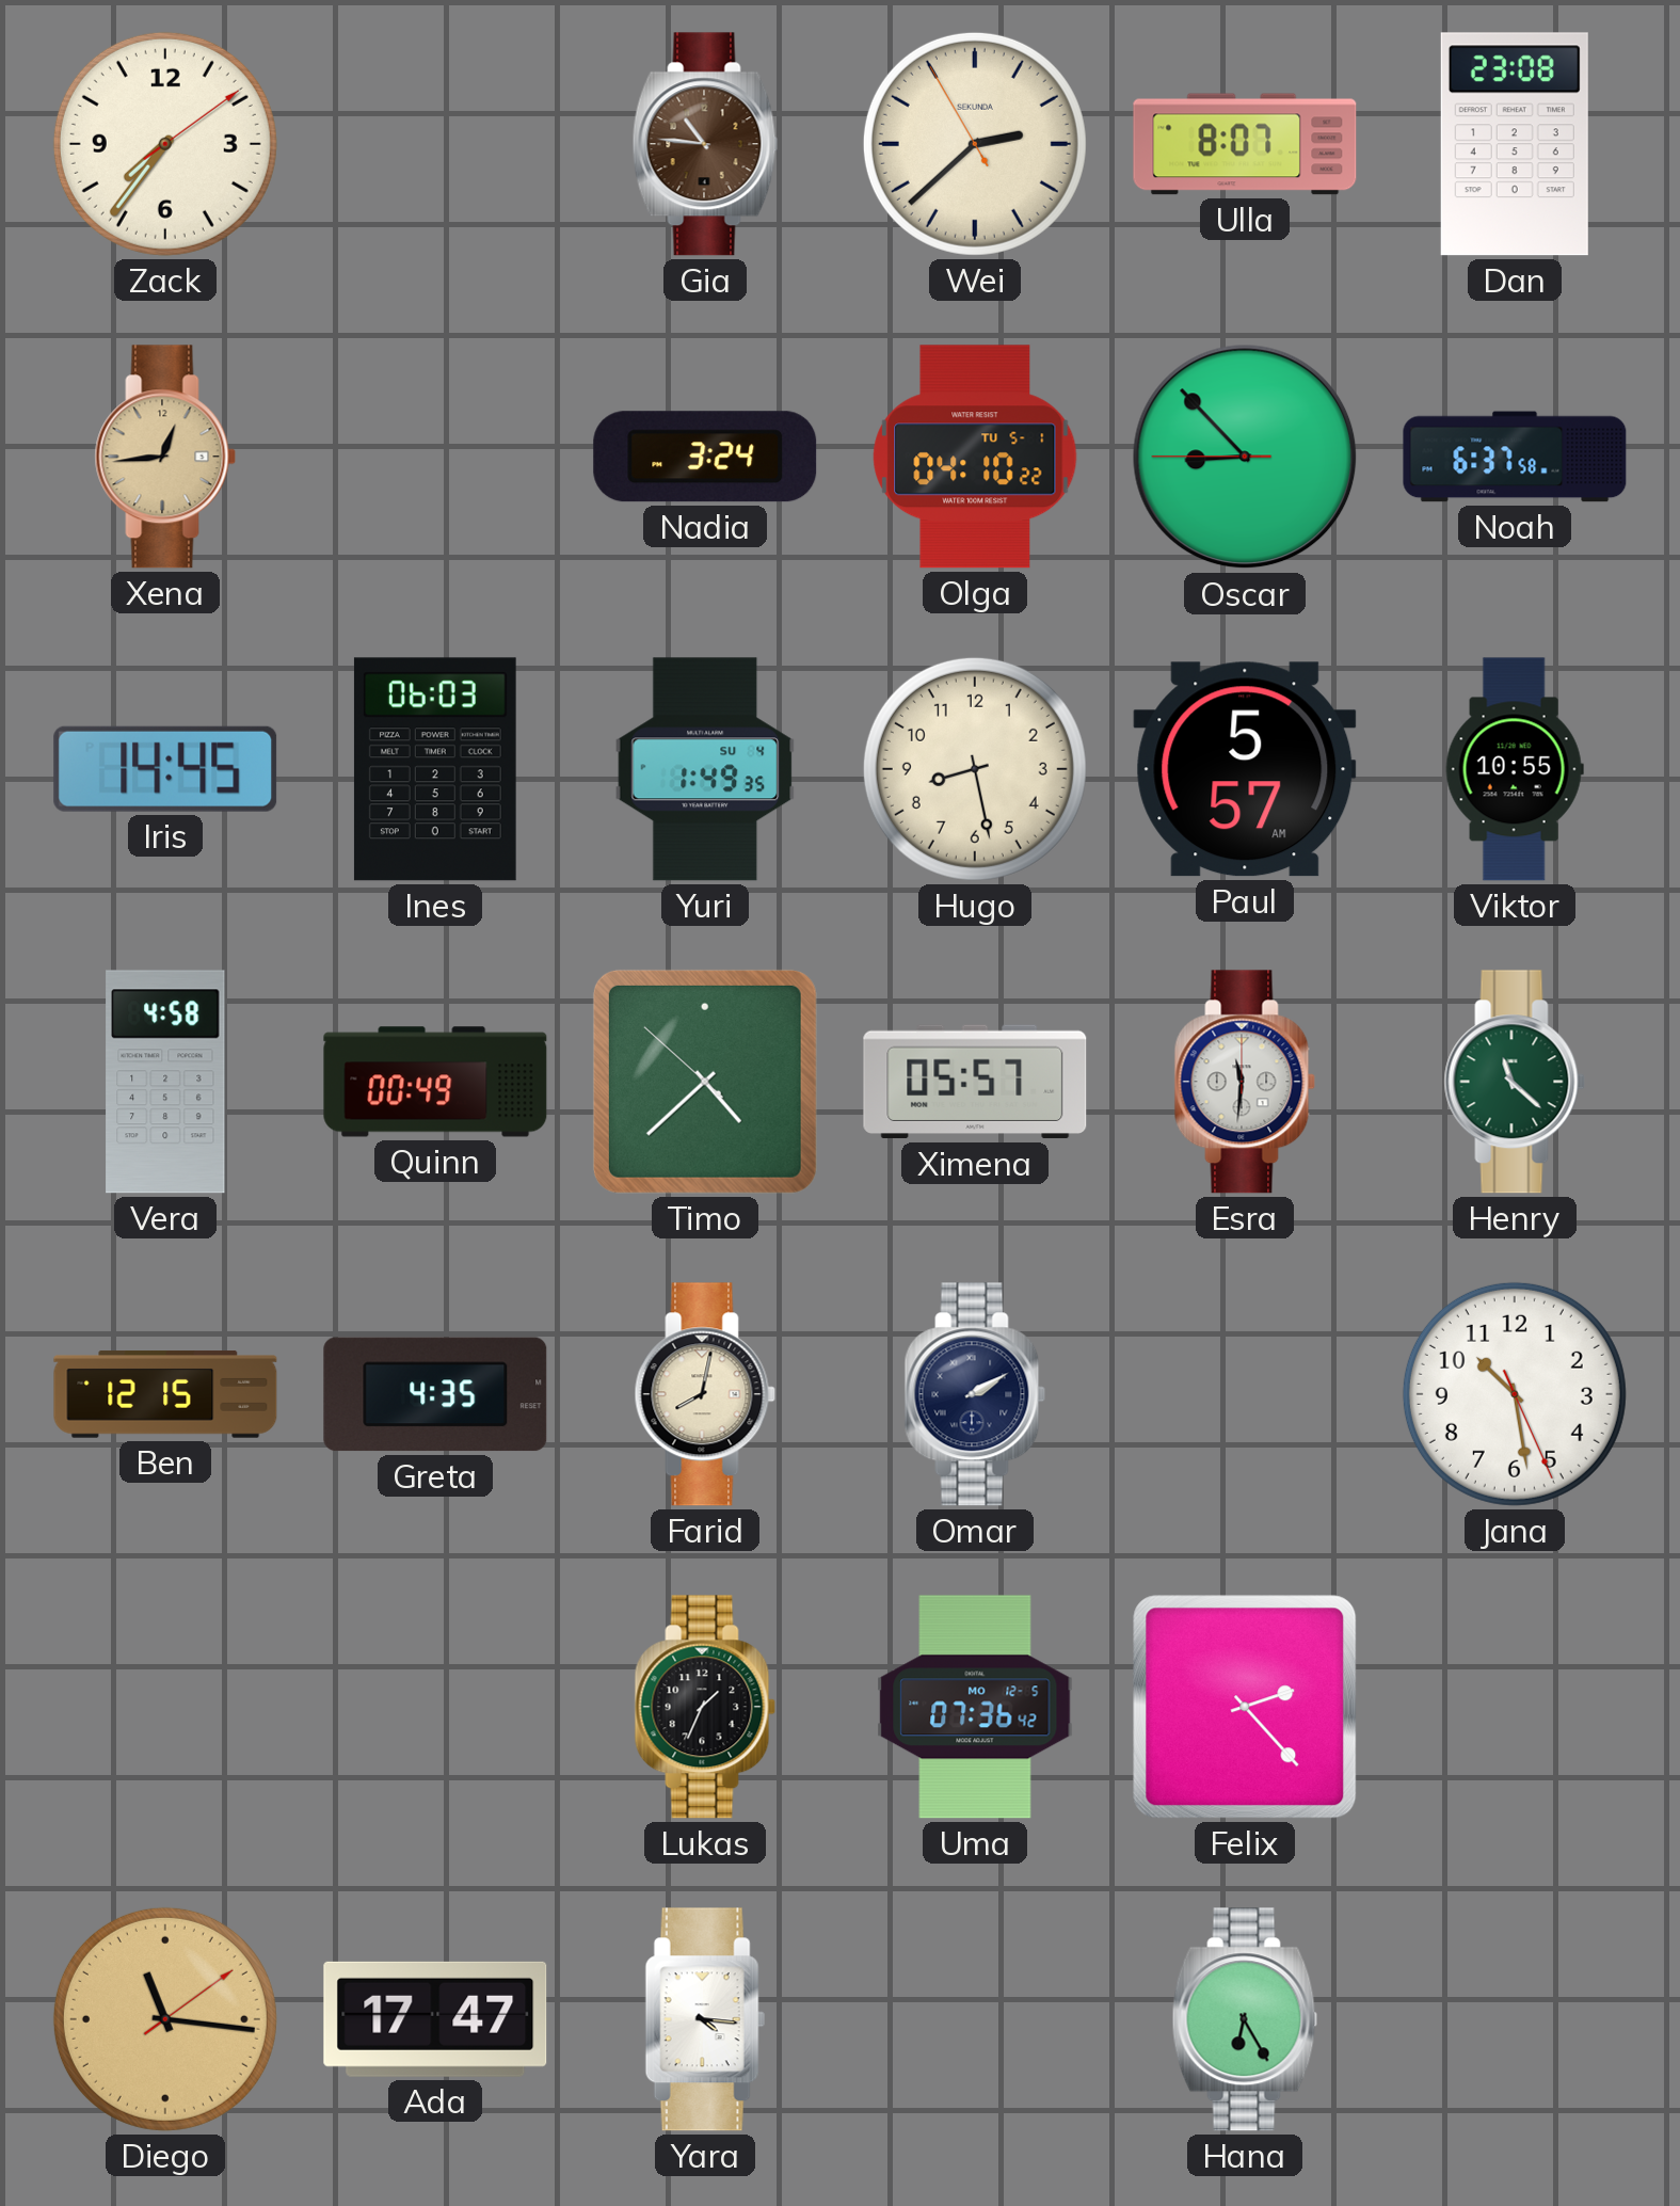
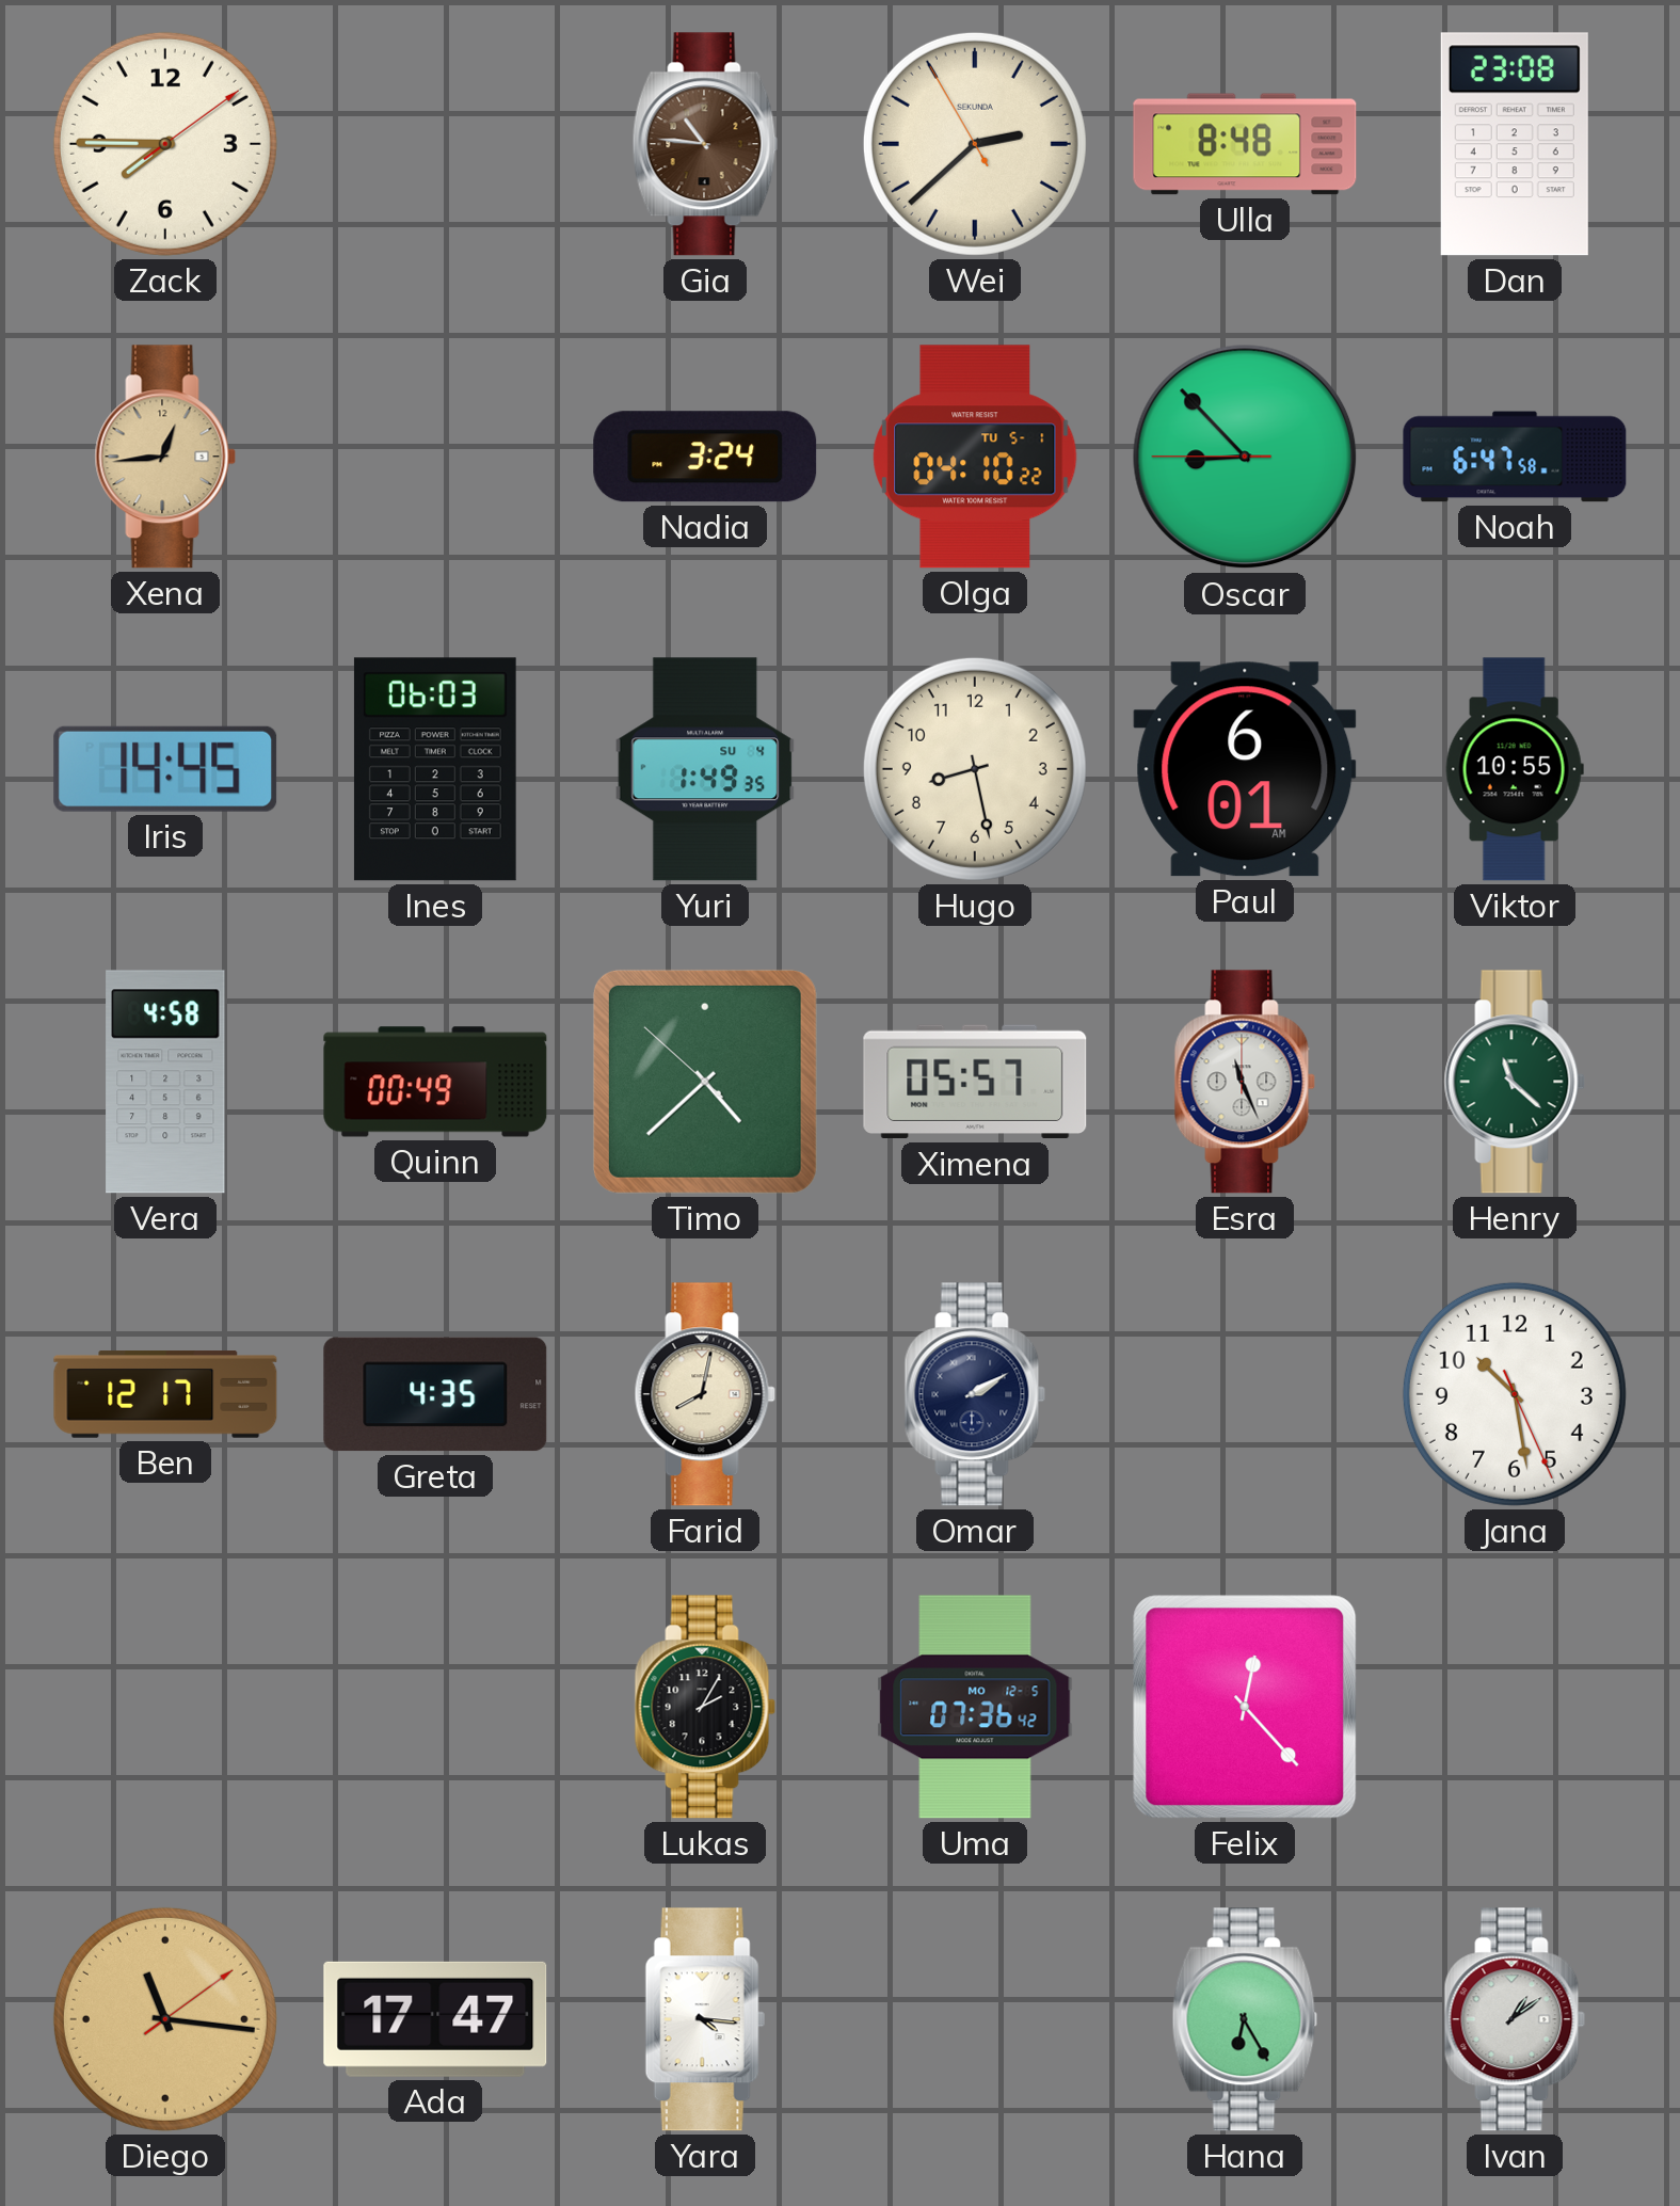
Zack: 7:36 -> 7:45
Ulla: 8:07 -> 8:48
Noah: 6:37 -> 6:47
Paul: 5:57 -> 6:01
Esra: 11:31 -> 11:26
Ben: 12:15 -> 12:17
Lukas: 1:34 -> 2:05
Felix: 2:23 -> 12:23
Ivan: none -> 1:09
